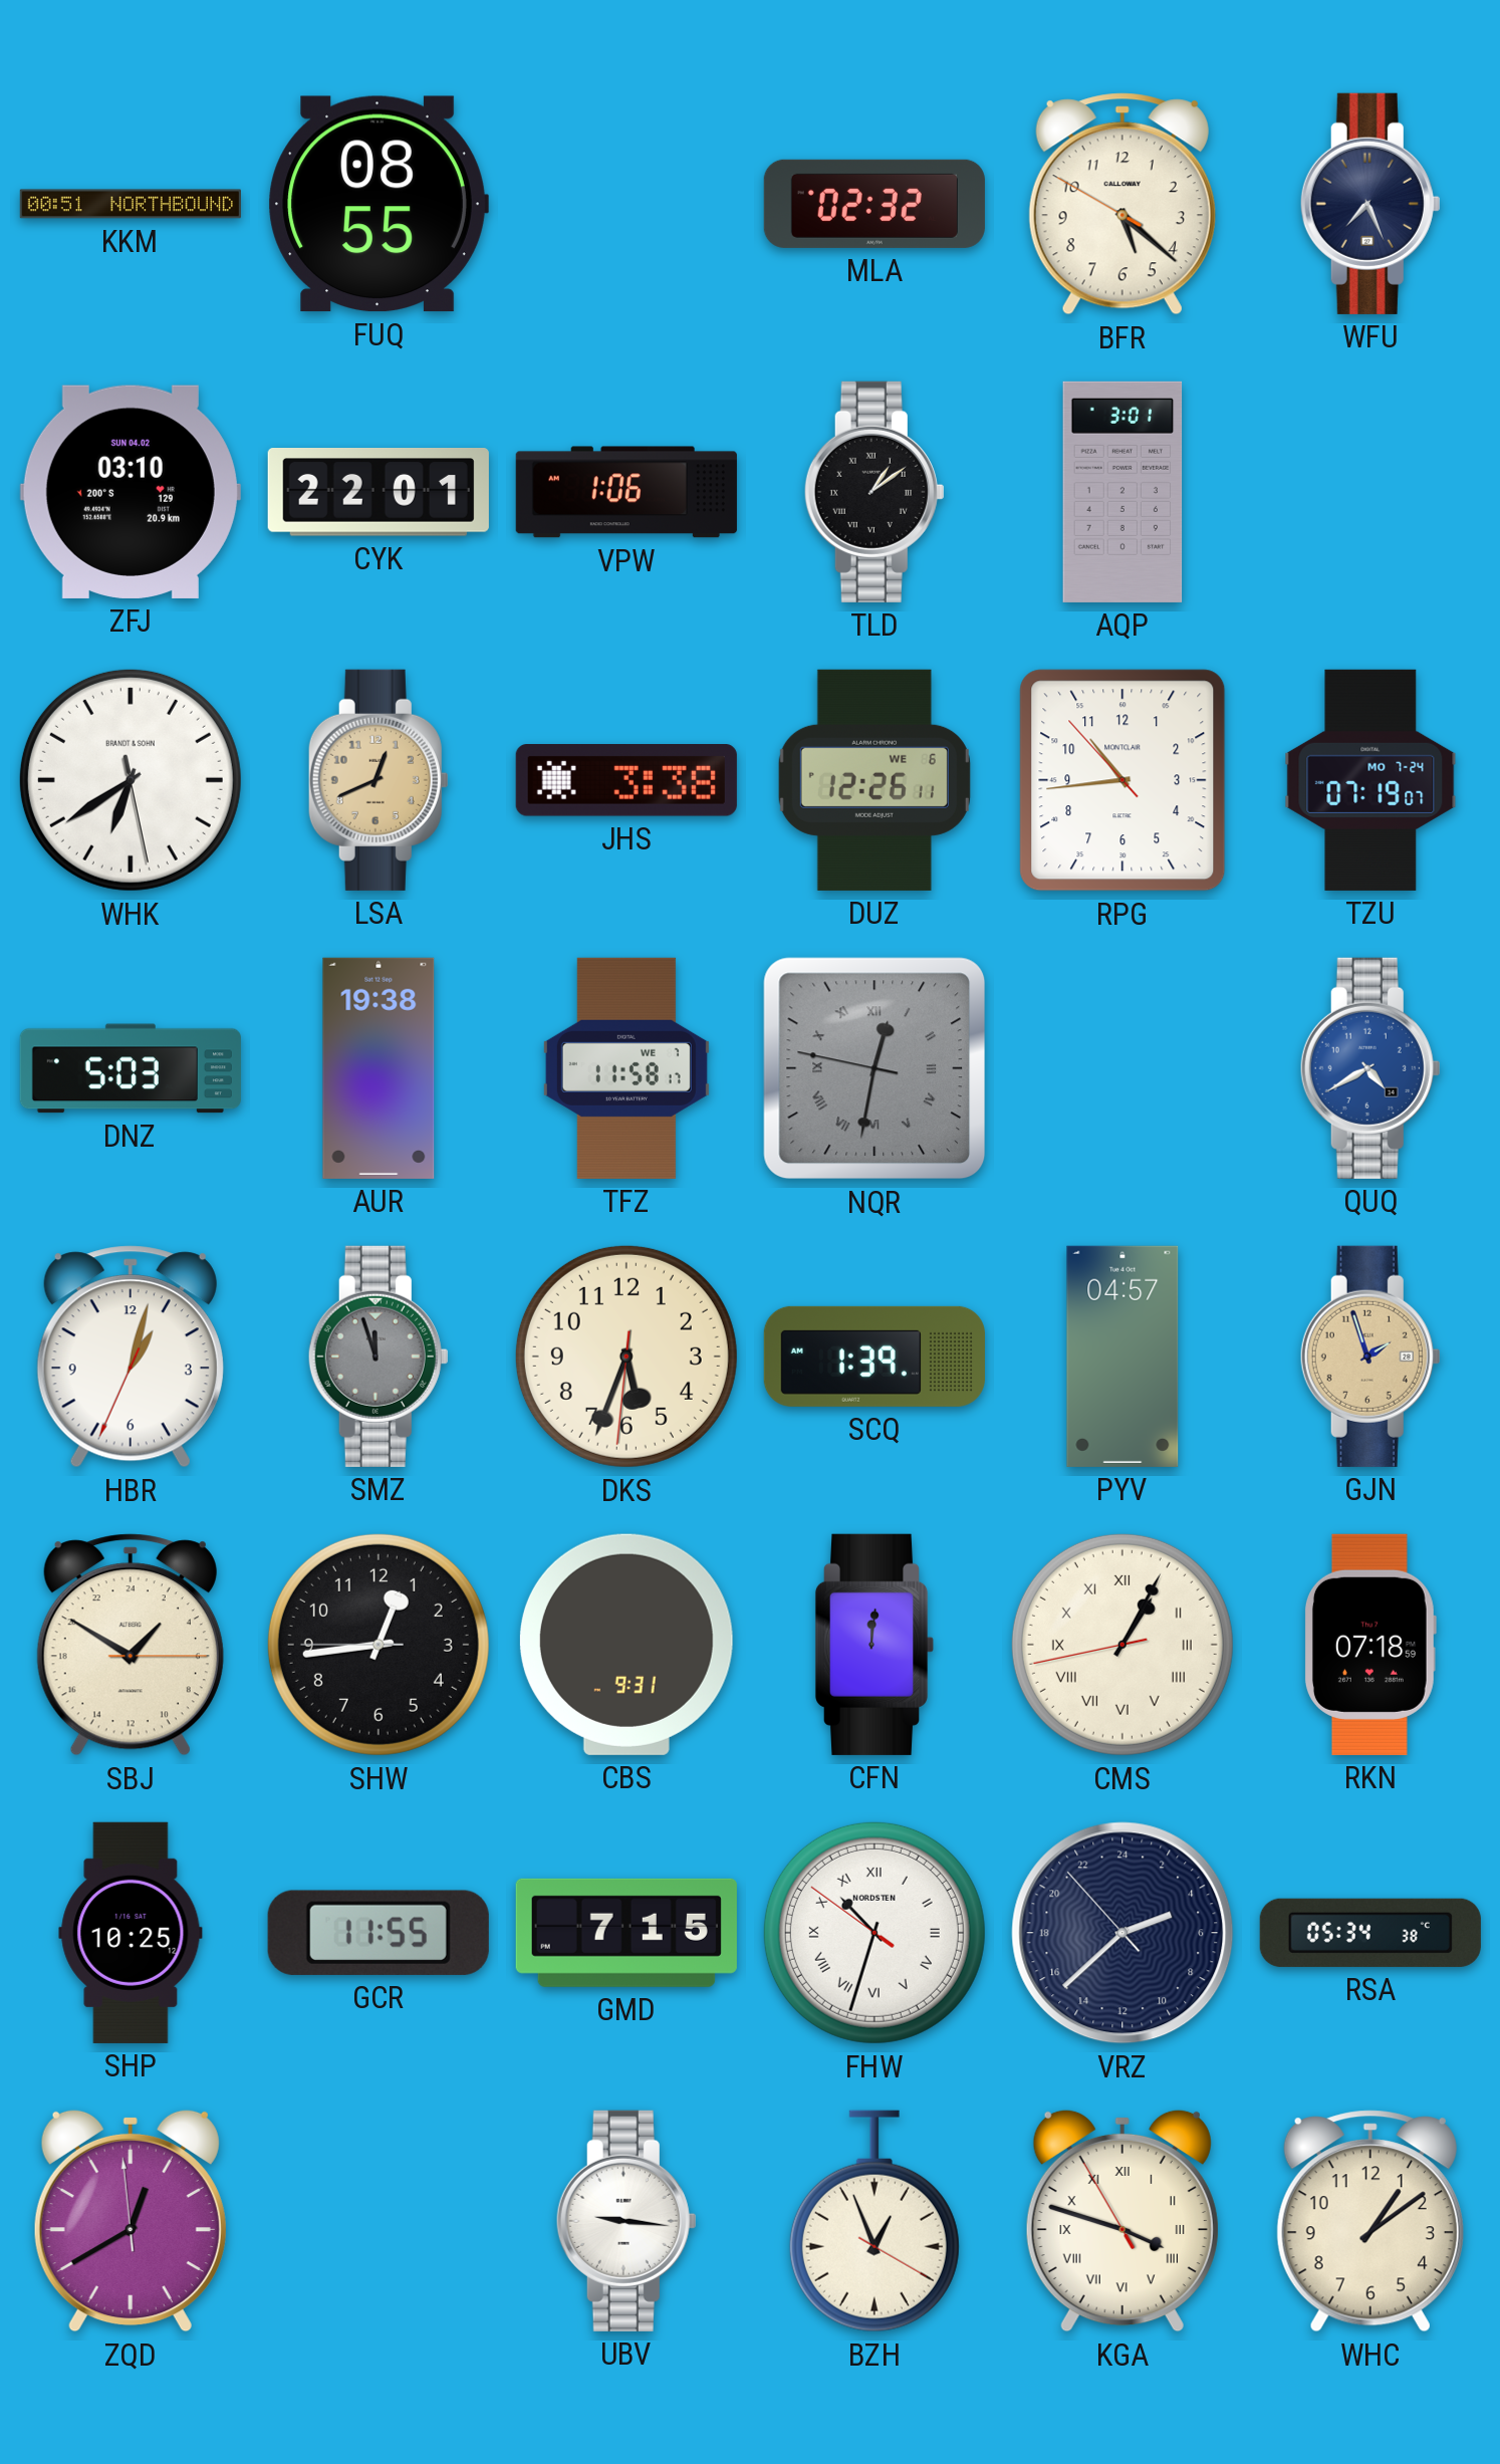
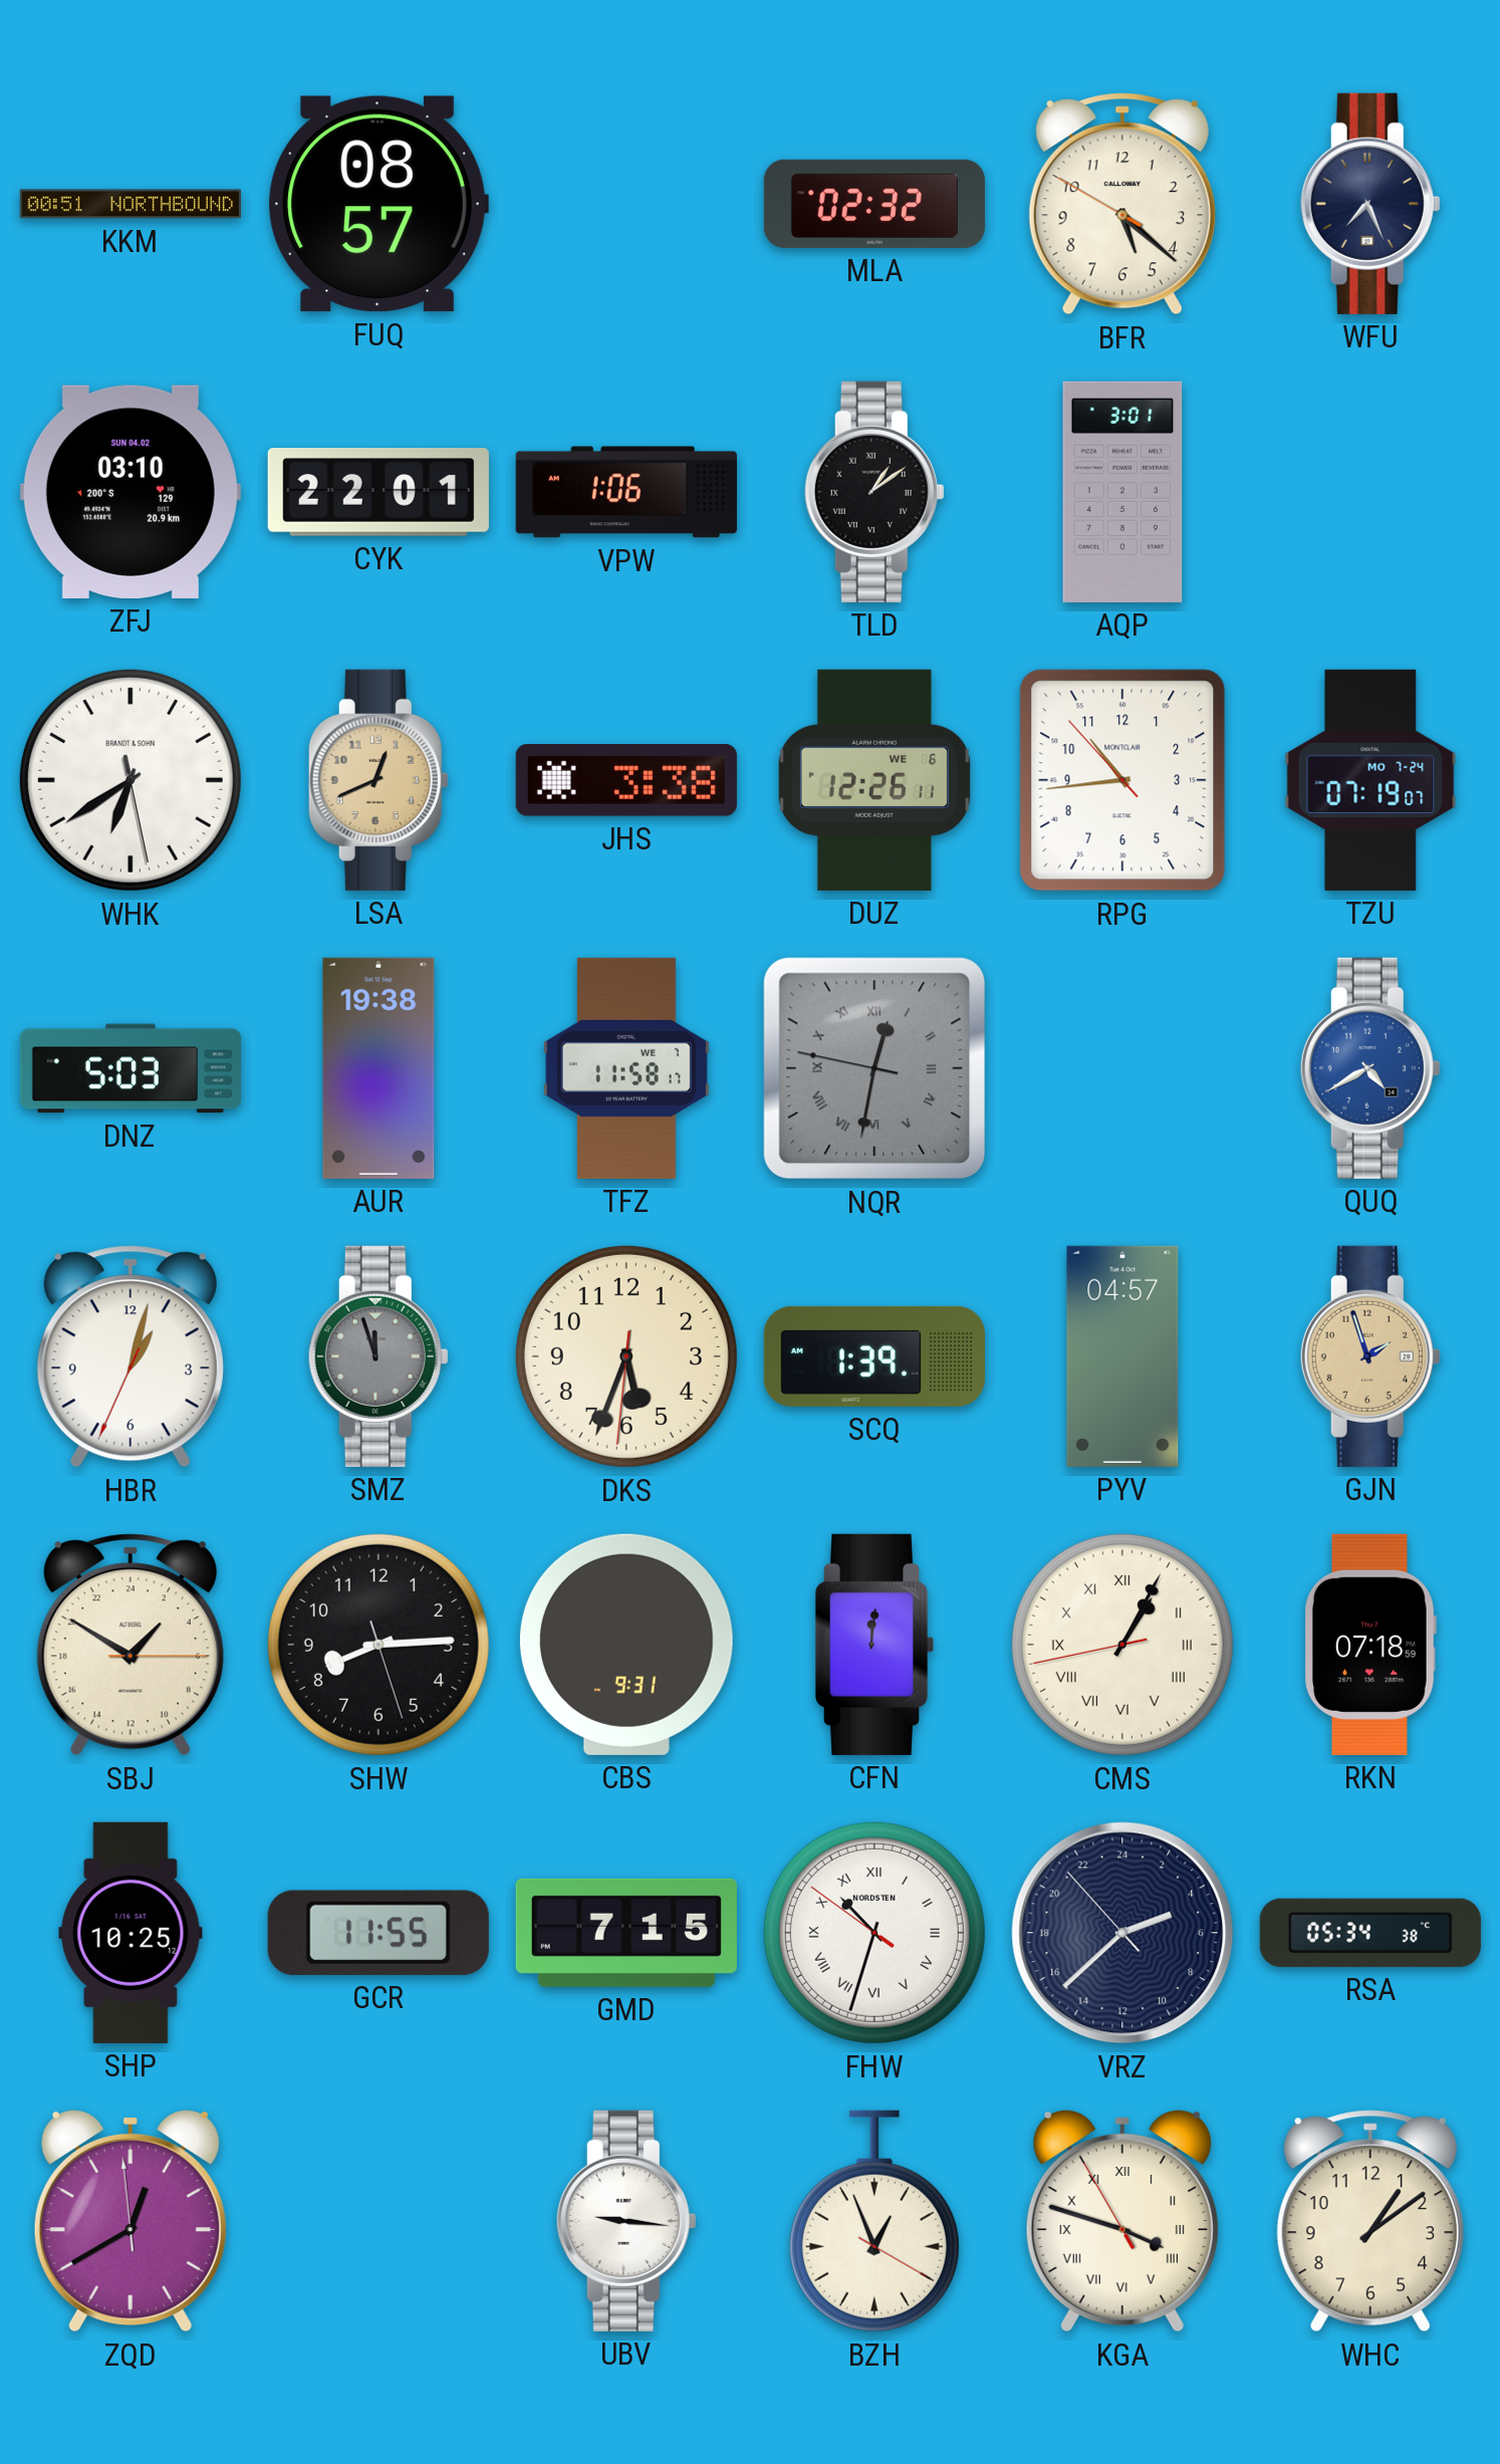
FUQ: 08:55 -> 08:57
SHW: 12:43 -> 8:14
